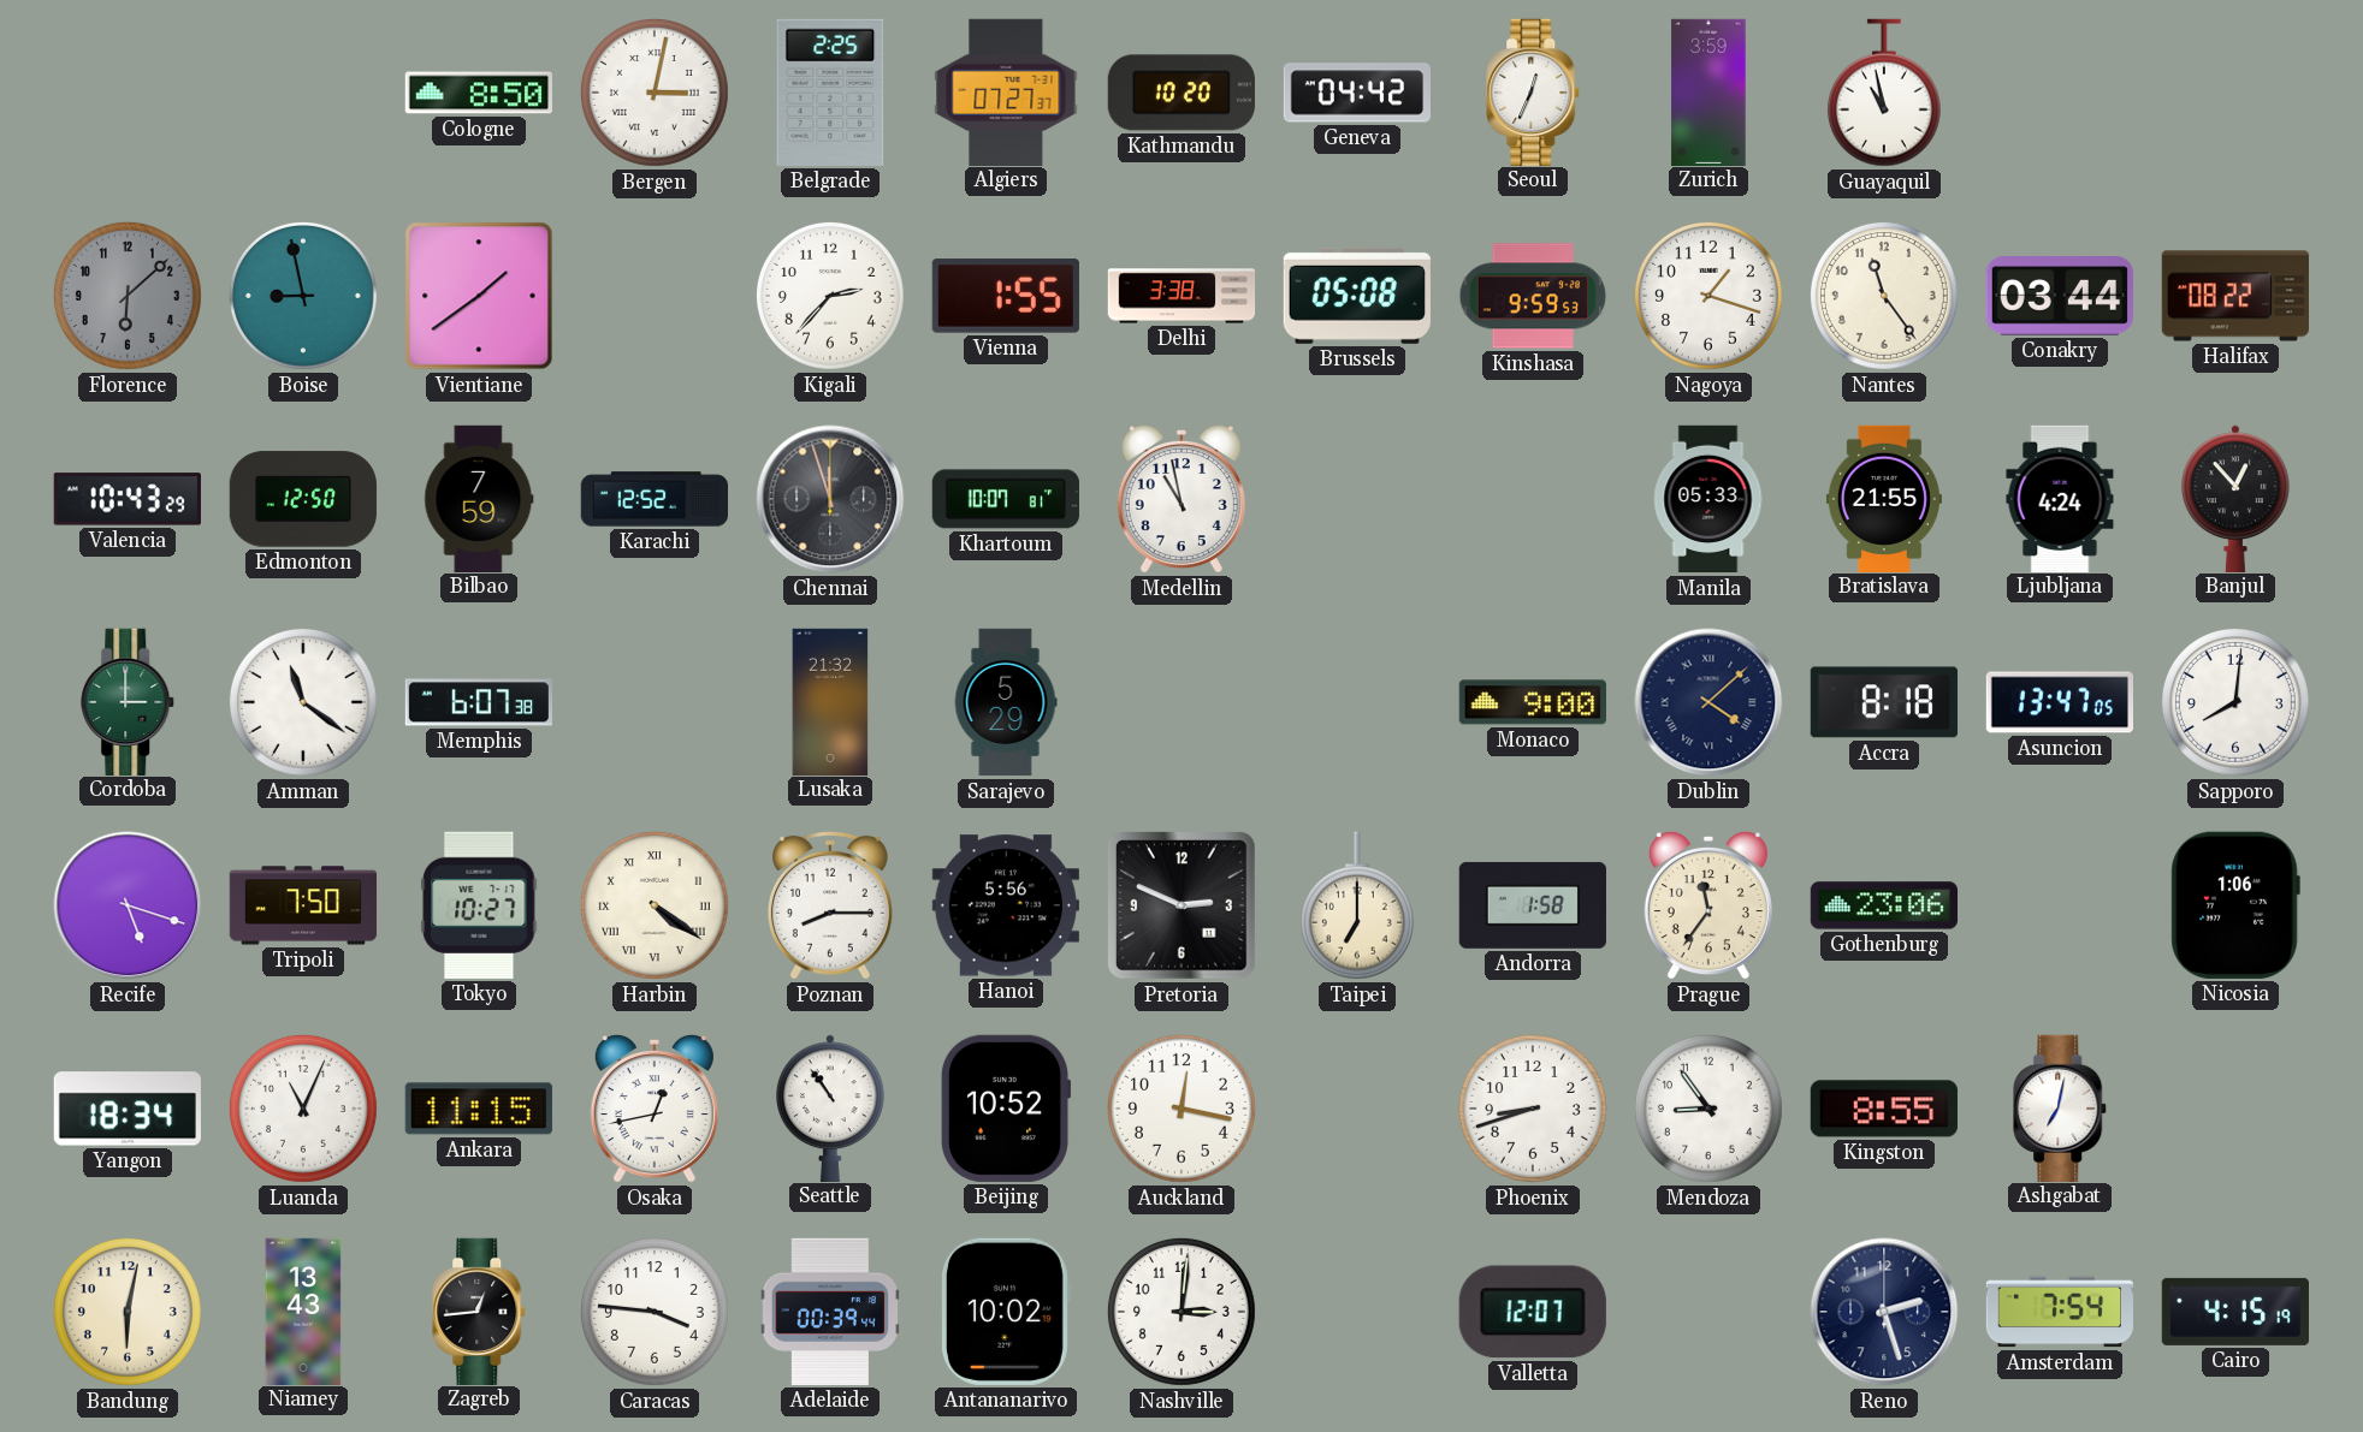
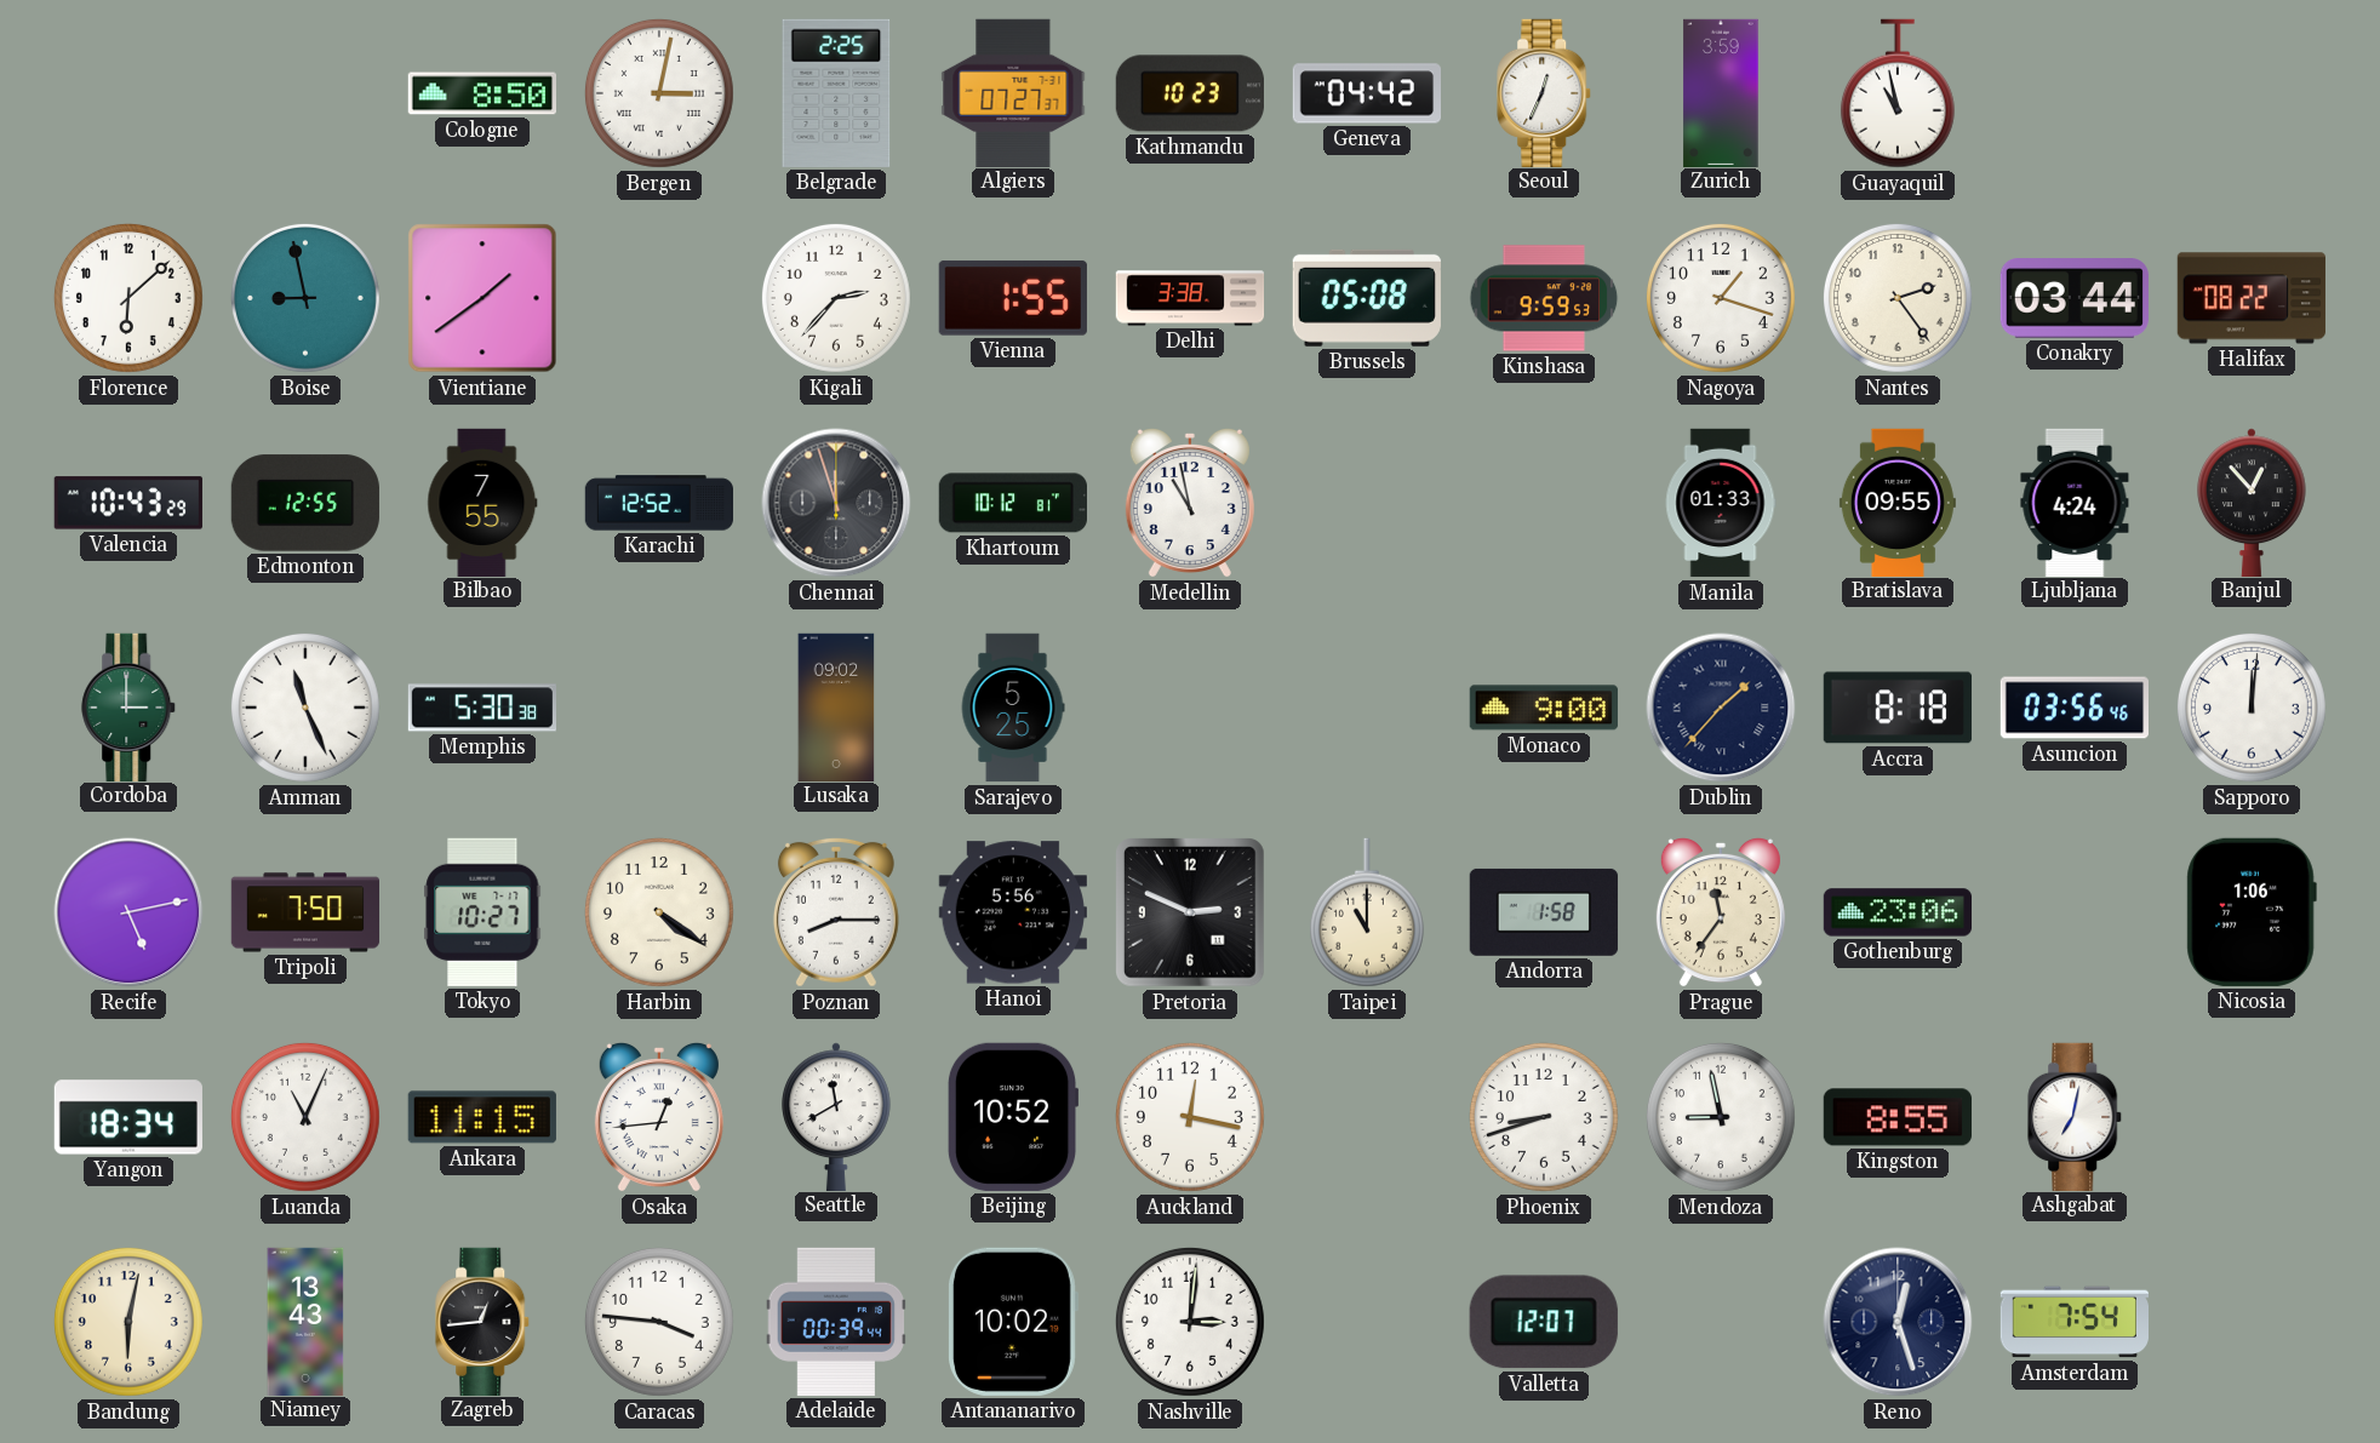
Kathmandu: 10:20 -> 10:23
Florence dial: grey -> white
Nantes: 11:24 -> 2:24
Edmonton: 12:50 -> 12:55
Bilbao: 7:59 -> 7:55
Khartoum: 10:07 -> 10:12
Manila: 05:33 -> 01:33
Bratislava: 21:55 -> 09:55
Amman: 11:21 -> 11:26
Memphis: 6:07 -> 5:30
Lusaka: 21:32 -> 09:02
Sarajevo: 5:29 -> 5:25
Dublin: 4:08 -> 1:37
Asuncion: 13:47 -> 03:56
Sapporo: 8:01 -> 12:01
Recife: 5:18 -> 5:13
Harbin numerals: Roman -> Arabic
Taipei: 7:00 -> 11:00
Osaka: 12:43 -> 12:44
Seattle: 10:54 -> 11:40
Mendoza: 8:54 -> 8:58
Reno: 2:27 -> 12:27
Cairo: 4:15 -> none
